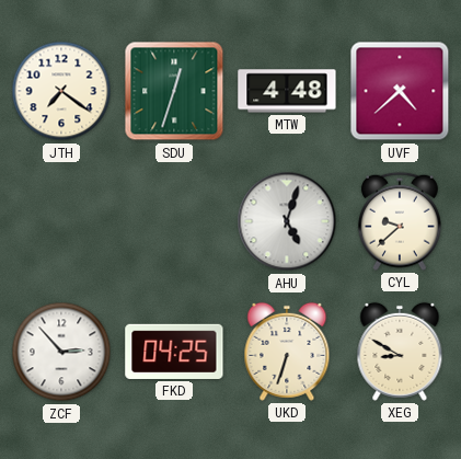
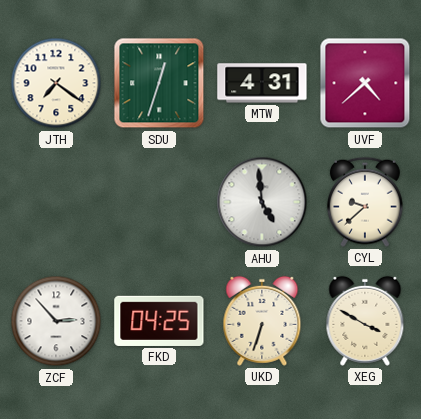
MTW: 4:48 -> 4:31
AHU: 5:03 -> 4:59
XEG: 8:50 -> 3:50
